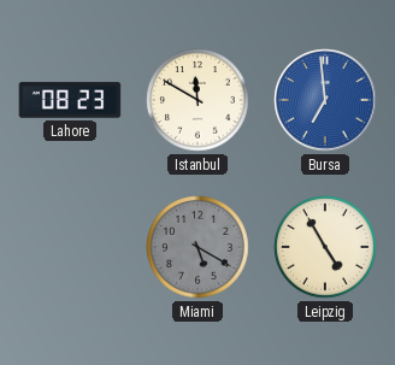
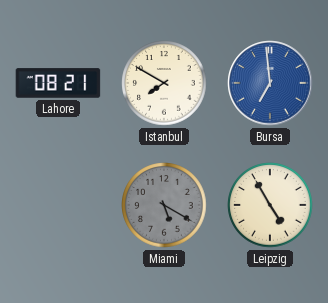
Lahore: 08:23 -> 08:21
Istanbul: 11:50 -> 7:50
